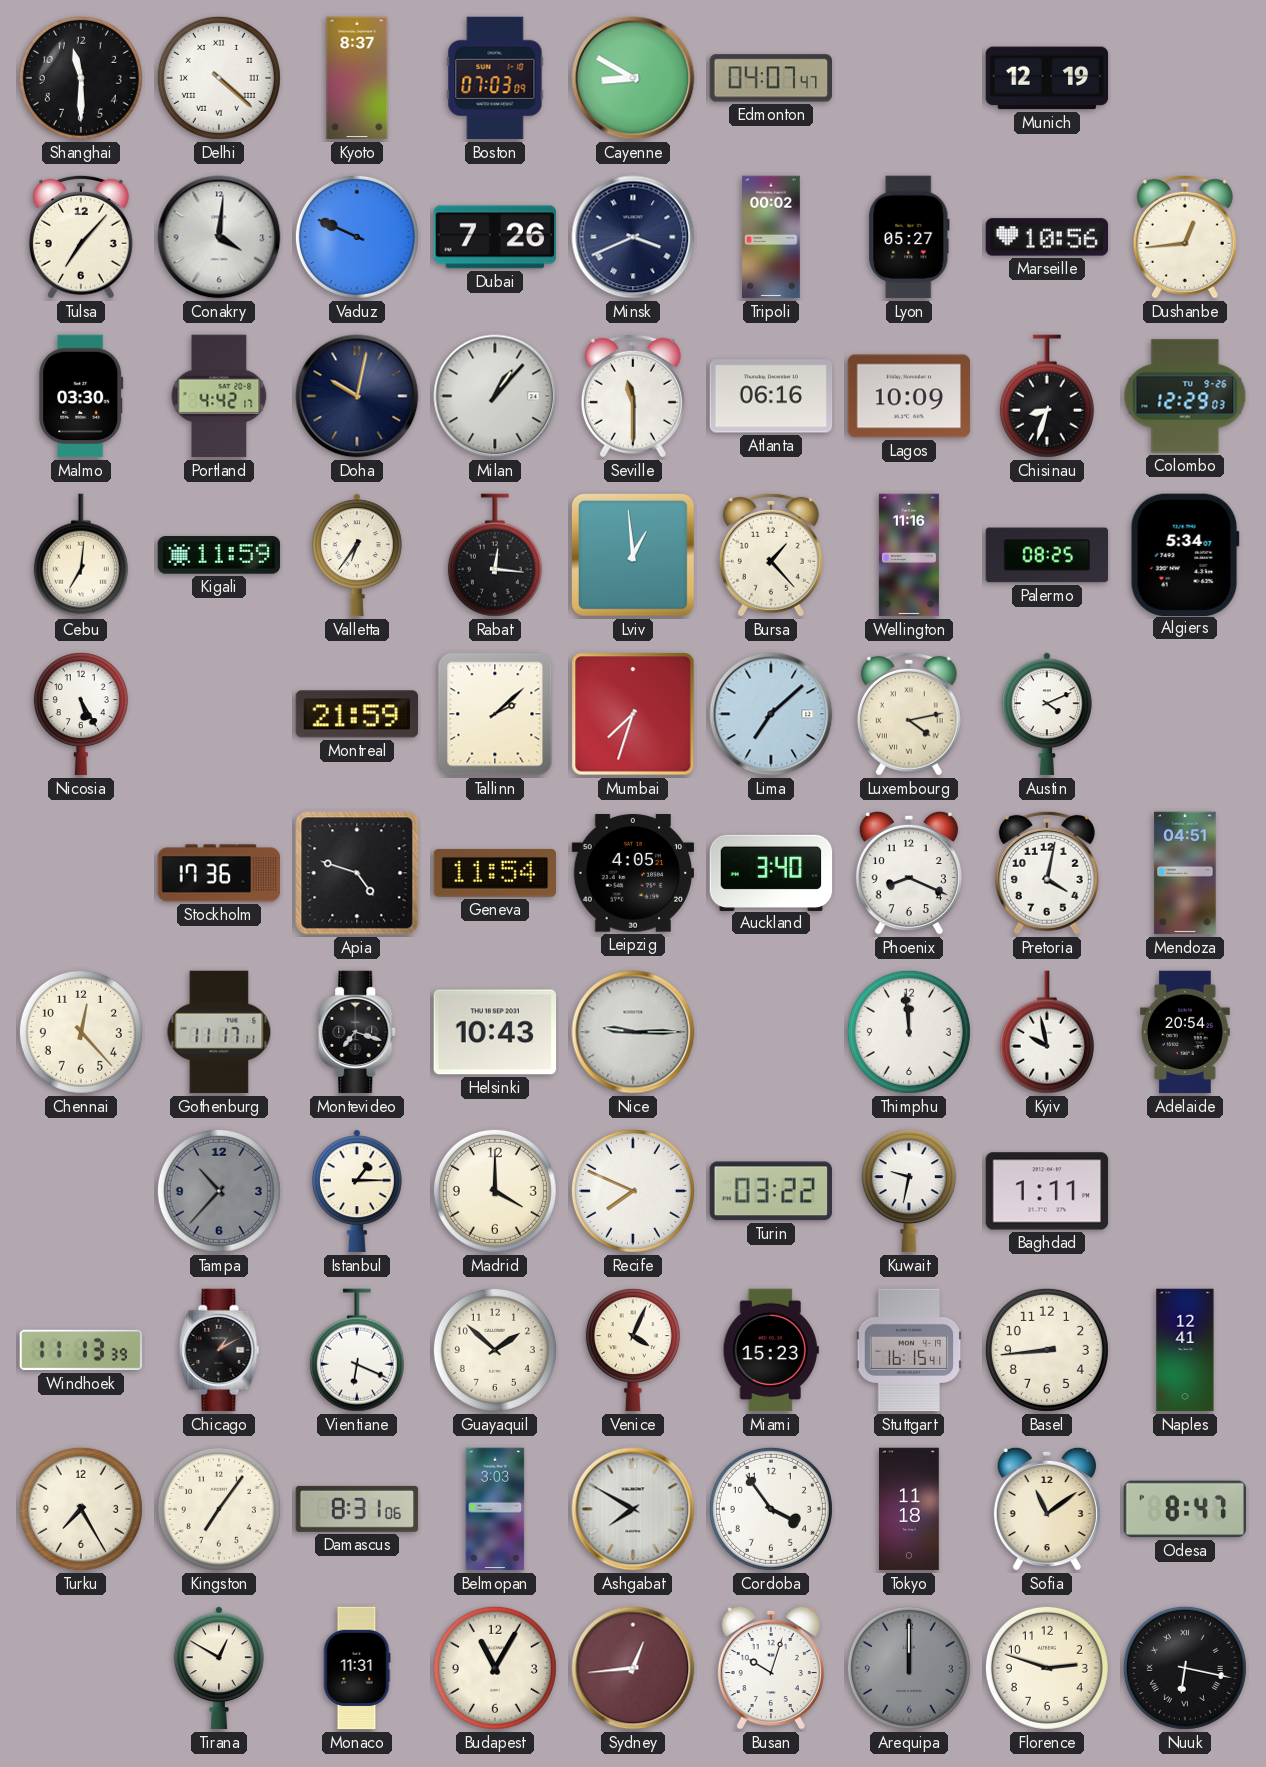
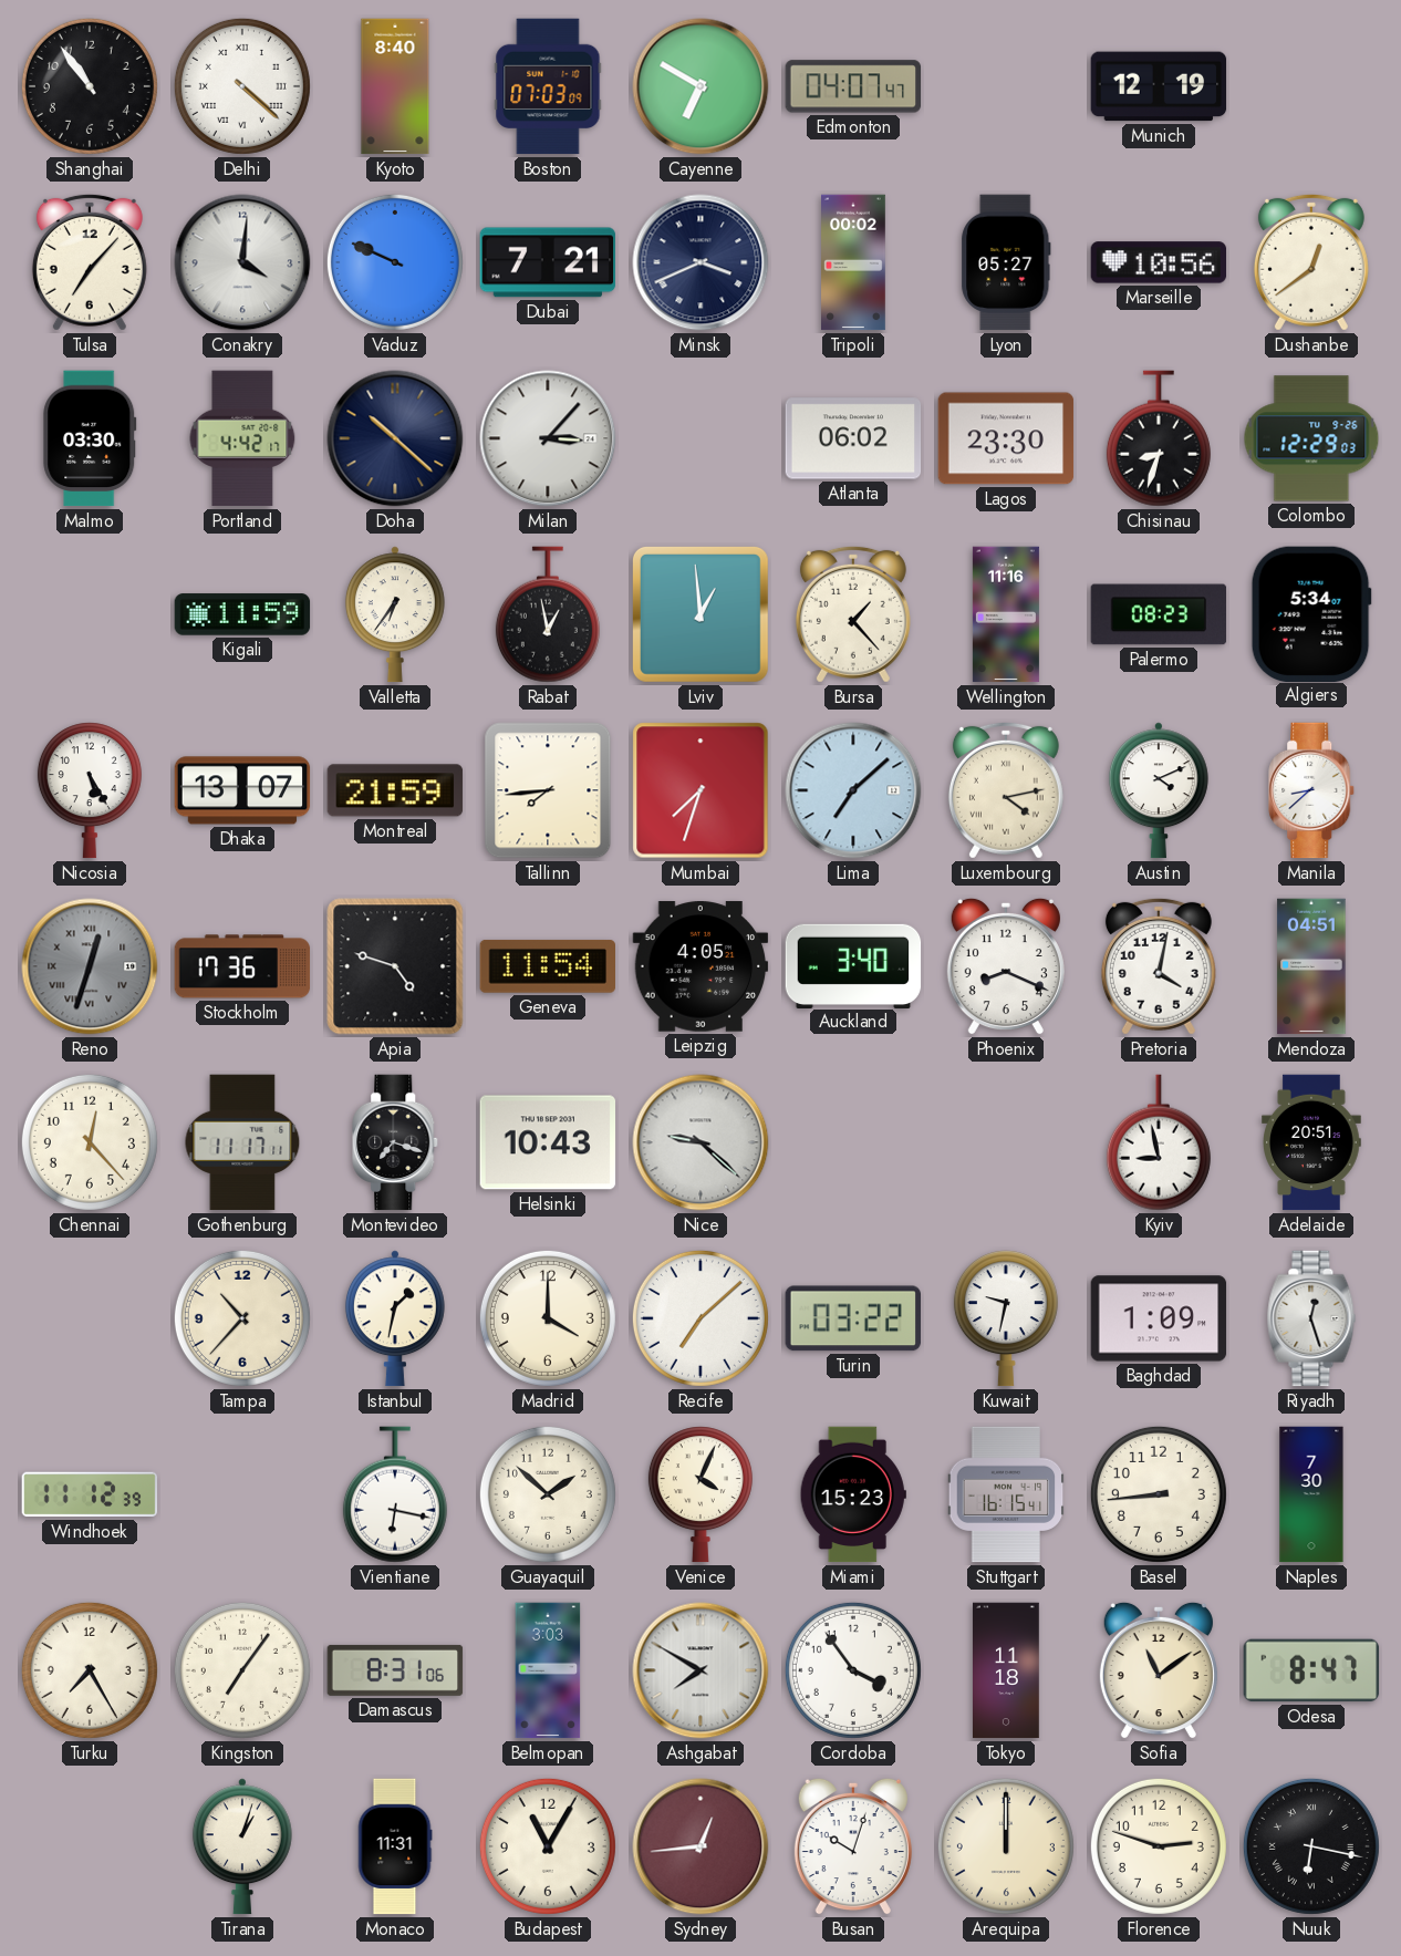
Shanghai: 11:30 -> 10:54
Kyoto: 8:37 -> 8:40
Cayenne: 8:50 -> 6:50
Dubai: 7:26 -> 7:21
Dushanbe: 12:44 -> 12:39
Doha: 10:02 -> 10:22
Milan: 1:07 -> 3:07
Seville: 11:30 -> none
Atlanta: 06:16 -> 06:02
Lagos: 10:09 -> 23:30
Cebu: 7:01 -> none
Rabat: 12:16 -> 12:58
Palermo: 08:25 -> 08:23
Dhaka: none -> 13:07
Tallinn: 2:08 -> 7:44
Manila: none -> 8:38
Reno: none -> 12:33
Nice: 9:15 -> 9:22
Thimphu: 11:59 -> none
Kyiv: 9:58 -> 8:58
Adelaide: 20:54 -> 20:51
Tampa dial: grey -> cream
Istanbul: 1:15 -> 1:32
Recife: 7:49 -> 7:08
Baghdad: 1:11 -> 1:09
Riyadh: none -> 12:27
Windhoek: 11:13 -> 11:12
Chicago: 1:10 -> none
Vientiane: 6:19 -> 6:17
Naples: 12:41 -> 7:30
Tirana: 12:50 -> 1:03
Arequipa dial: grey -> cream
